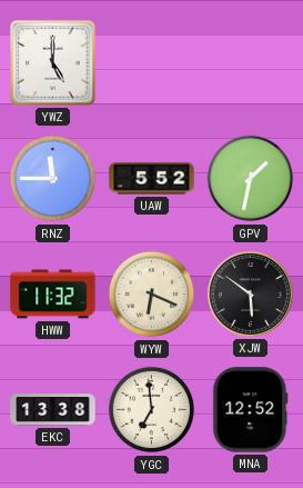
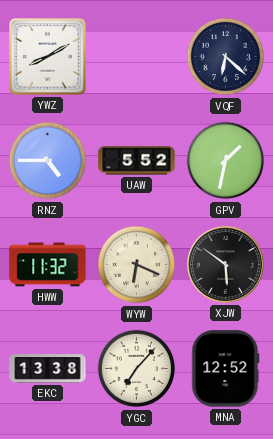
YWZ: 5:00 -> 8:10
VQF: none -> 6:22
RNZ: 11:45 -> 4:45
YGC: 6:59 -> 7:07
